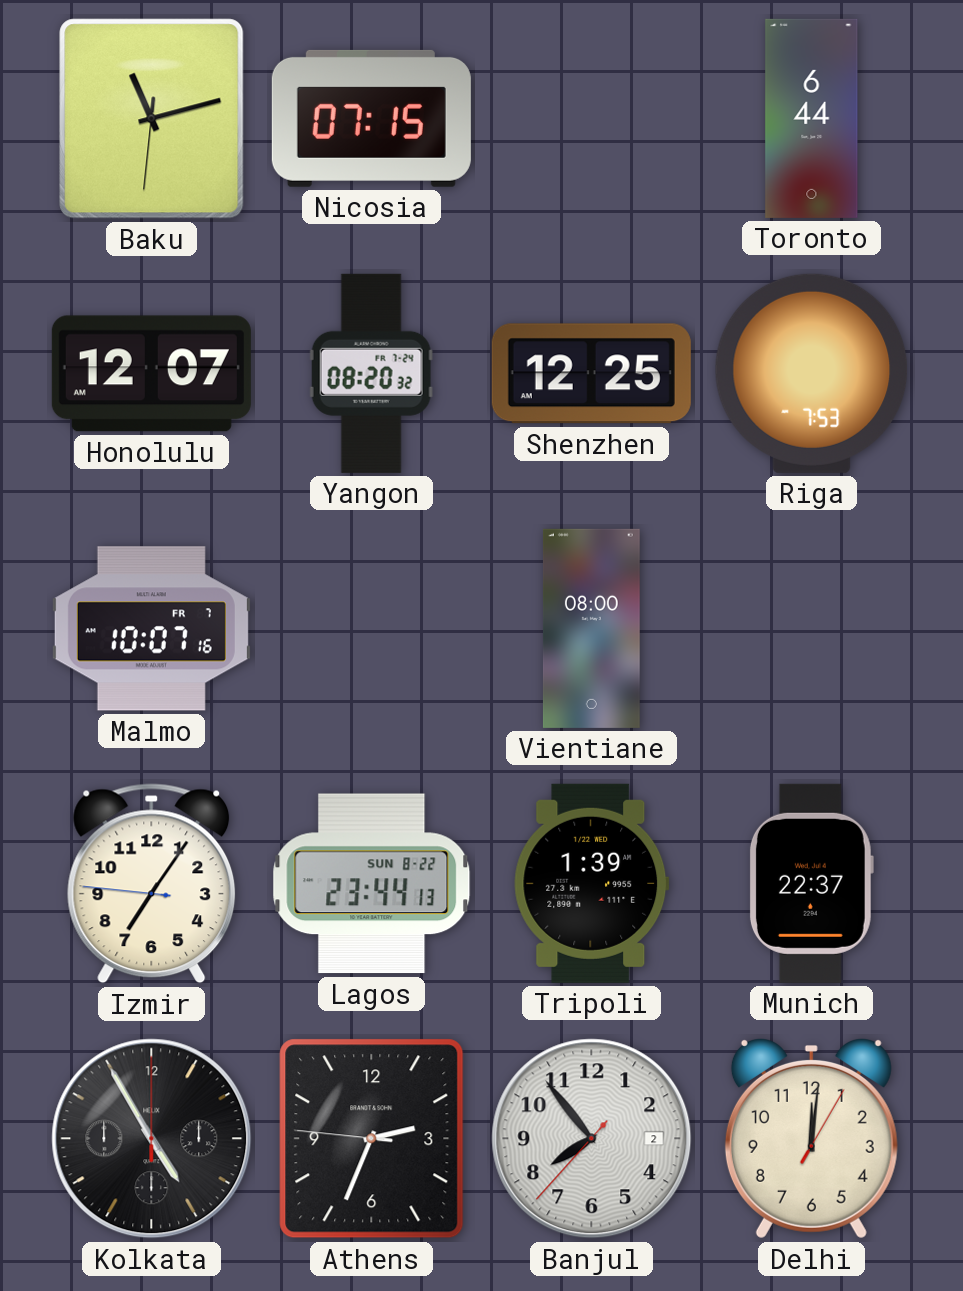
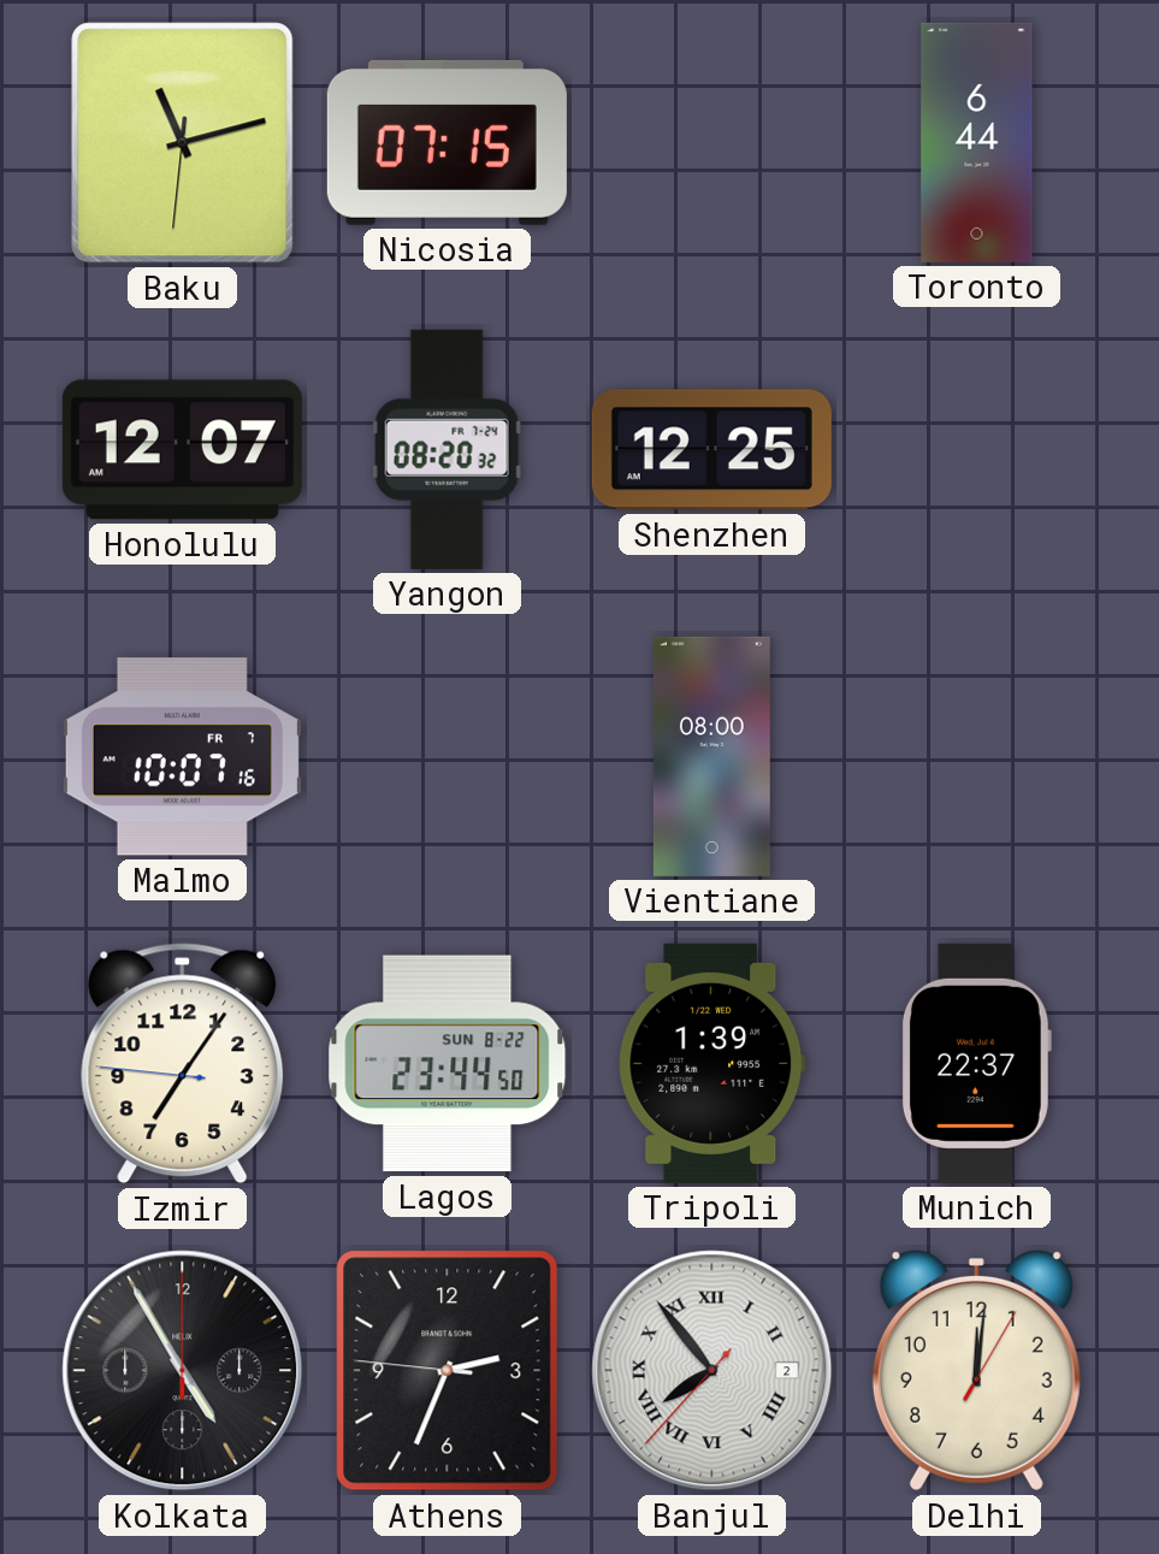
Riga: 7:53 -> none
Lagos: 23:44:13 -> 23:44:50
Banjul numerals: Arabic -> Roman
